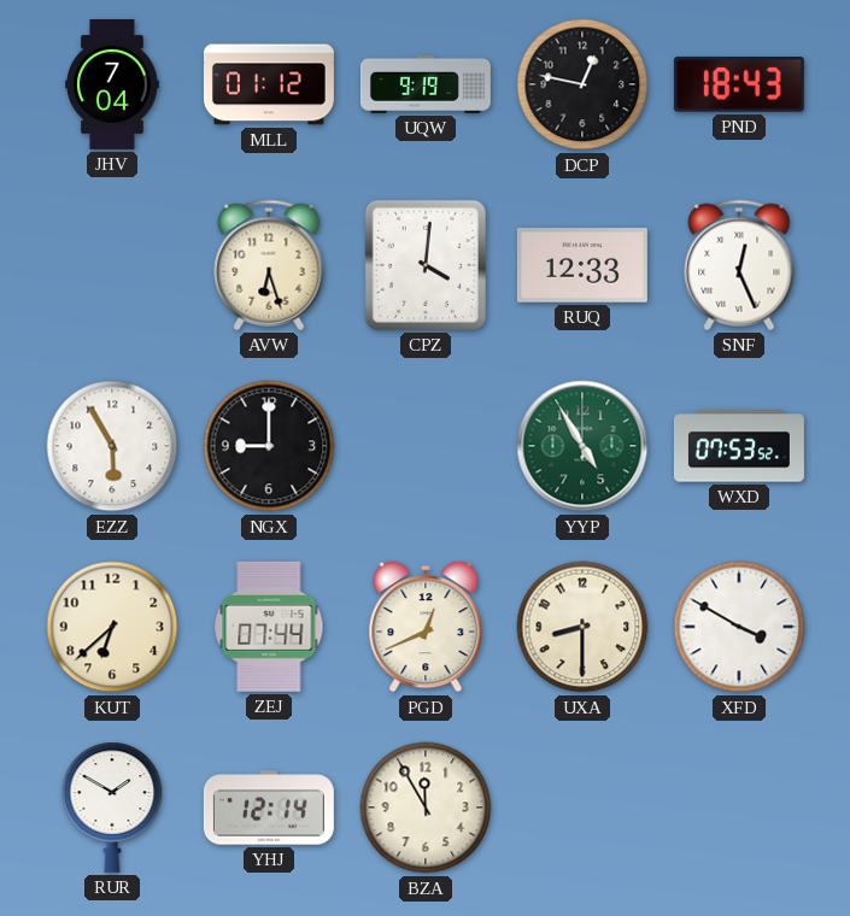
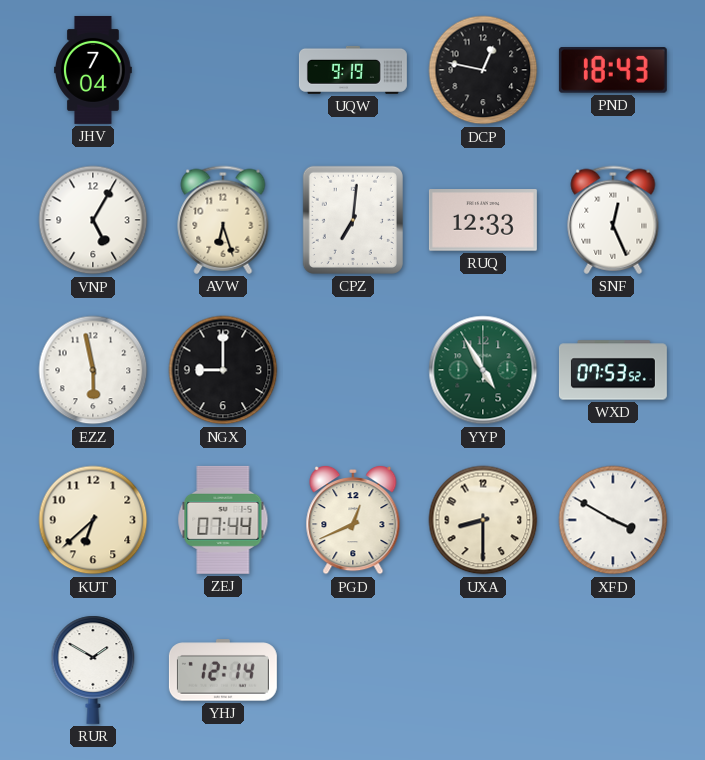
MLL: 01:12 -> none
VNP: none -> 5:05
CPZ: 4:01 -> 7:01
EZZ: 5:55 -> 5:58
BZA: 11:55 -> none
